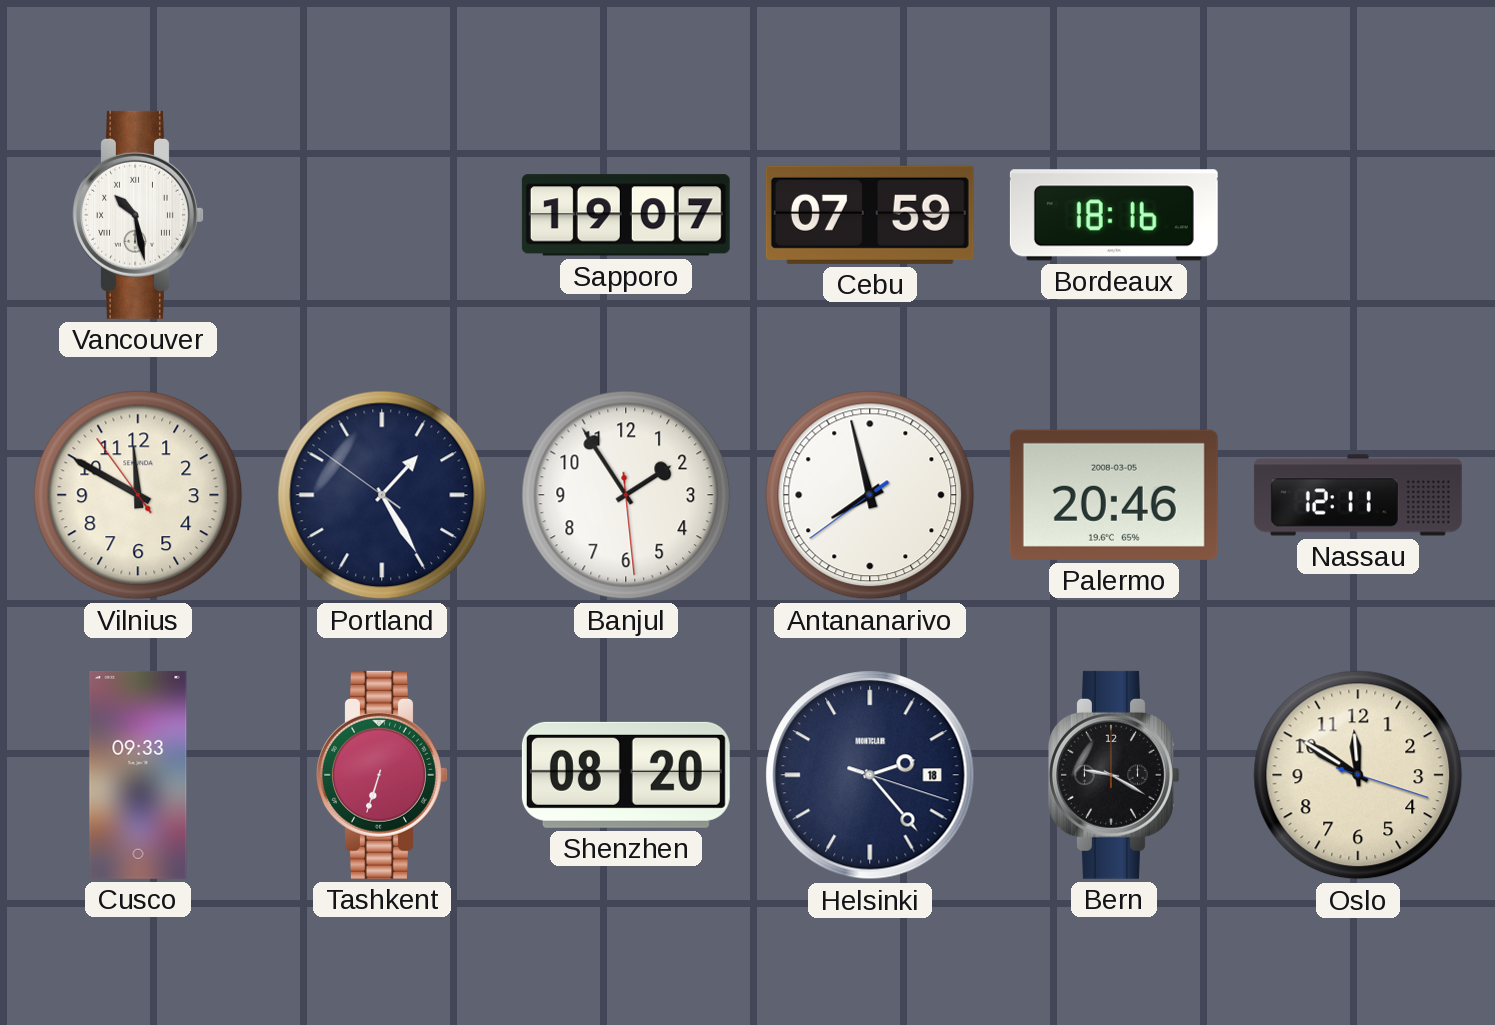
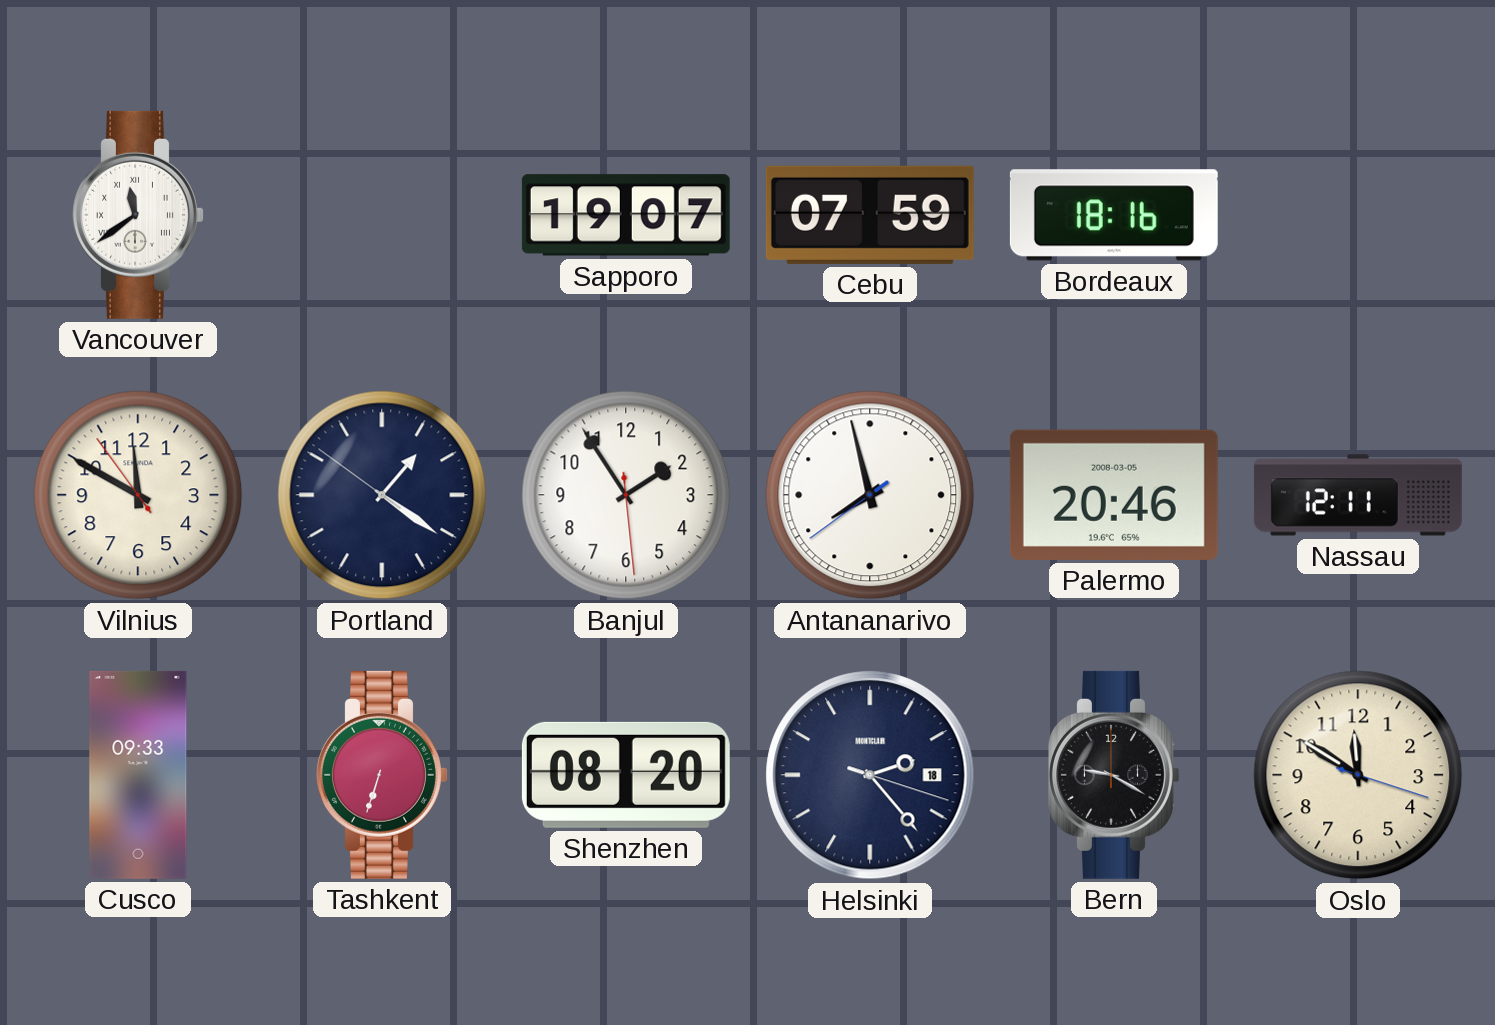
Vancouver: 10:28 -> 11:39
Portland: 1:24 -> 1:20
